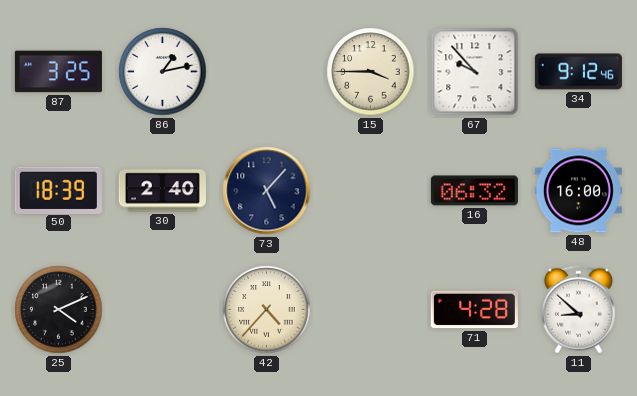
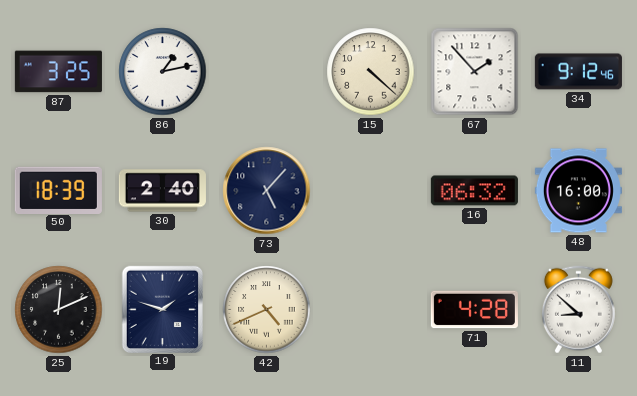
15: 3:45 -> 4:22
67: 9:53 -> 1:53
25: 4:11 -> 12:11
19: none -> 1:48
42: 4:37 -> 4:41
